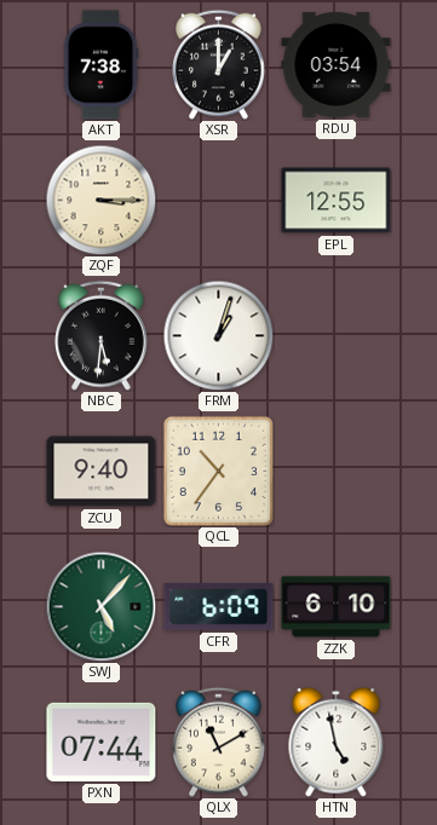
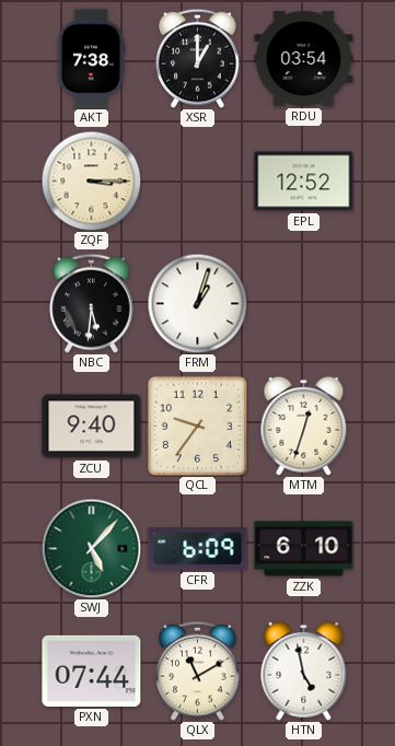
EPL: 12:55 -> 12:52
QCL: 10:36 -> 9:36
MTM: none -> 12:33
